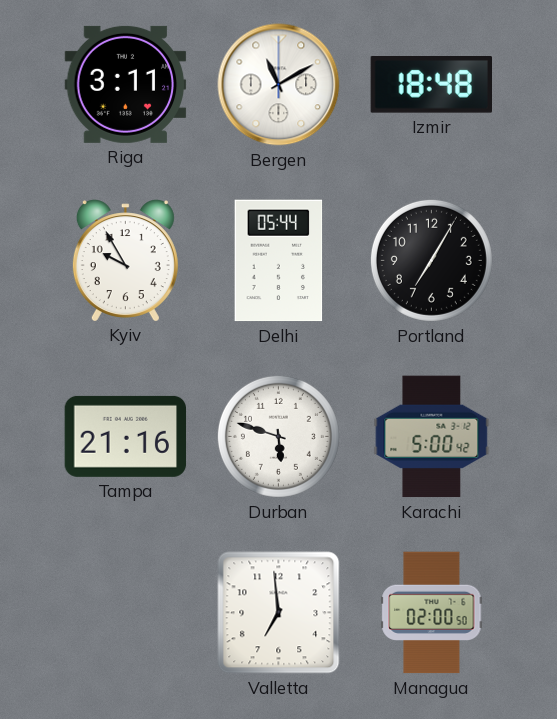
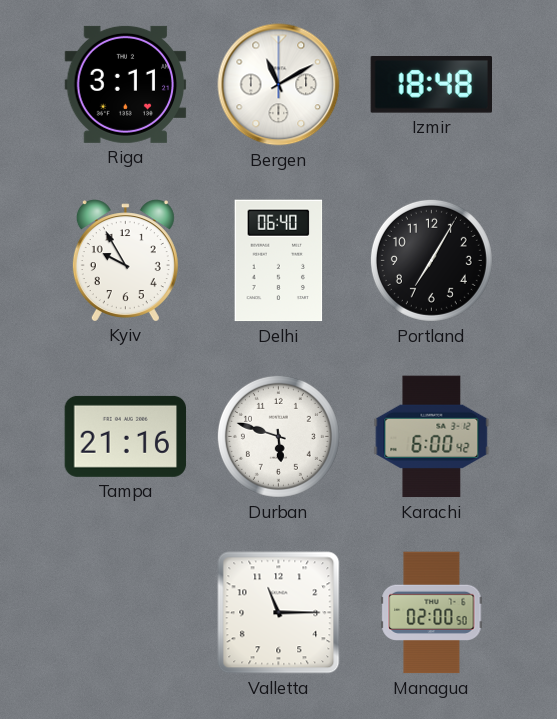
Delhi: 05:44 -> 06:40
Karachi: 5:00 -> 6:00
Valletta: 6:59 -> 11:15
